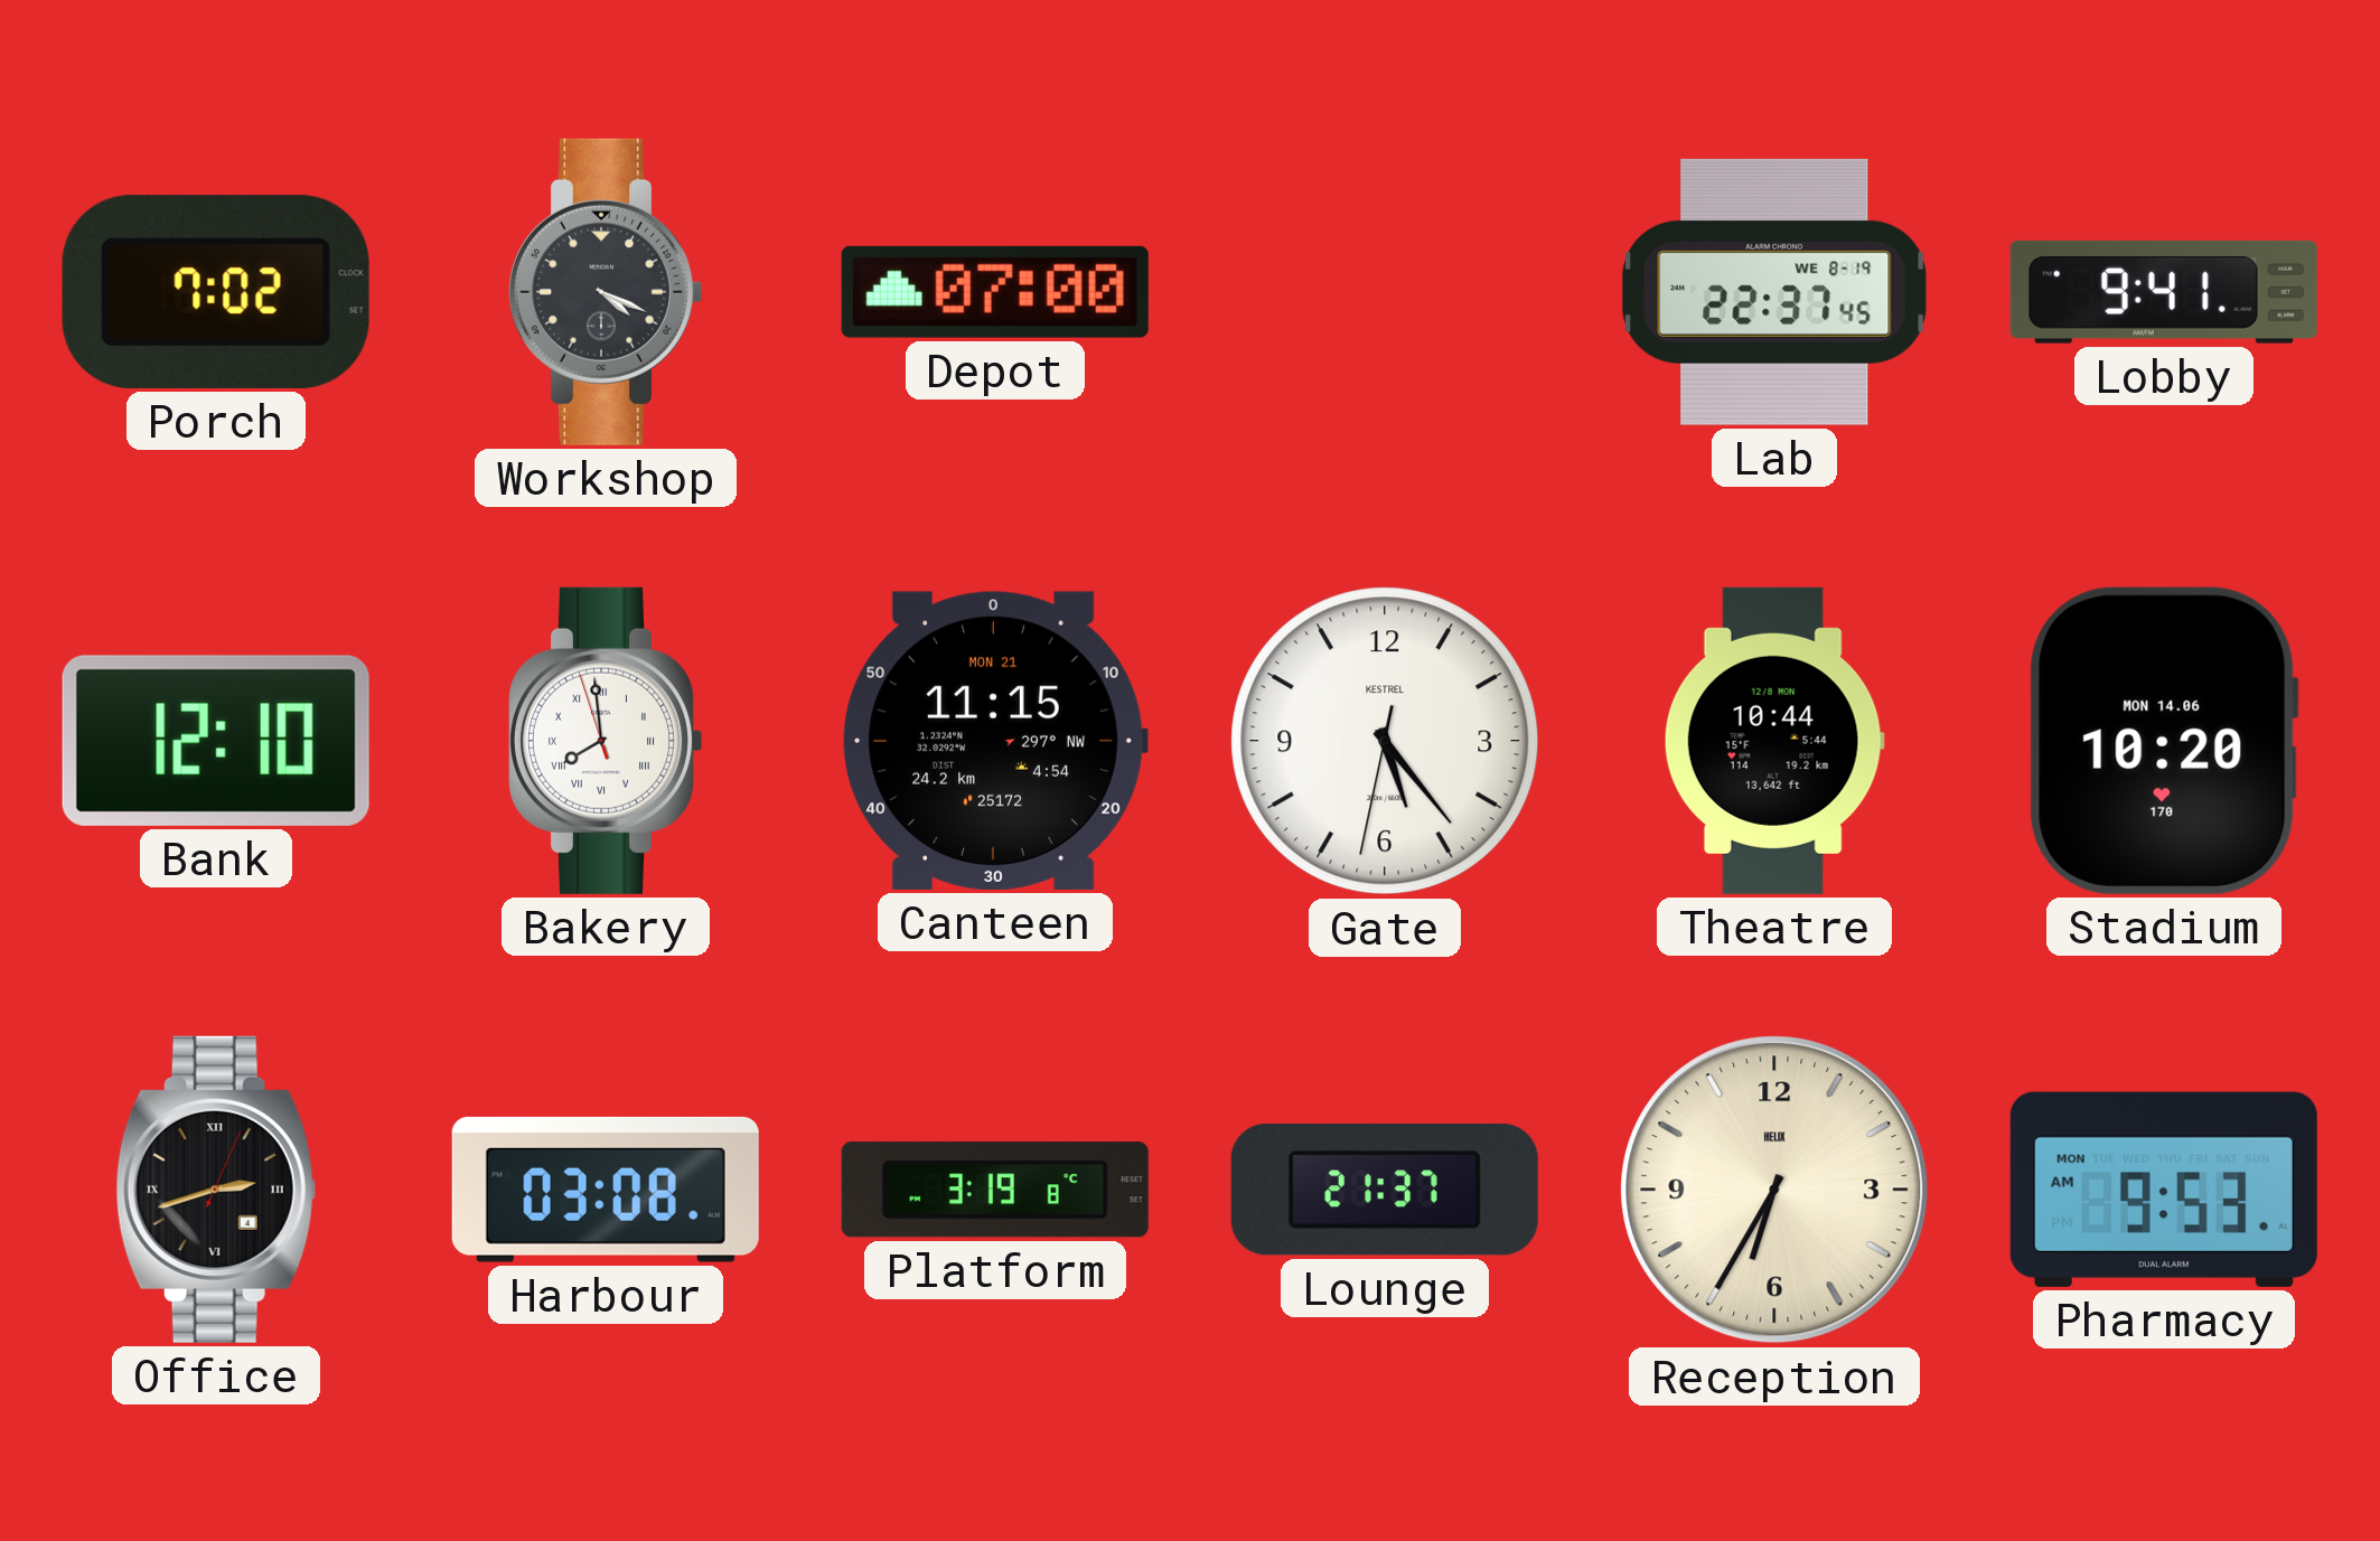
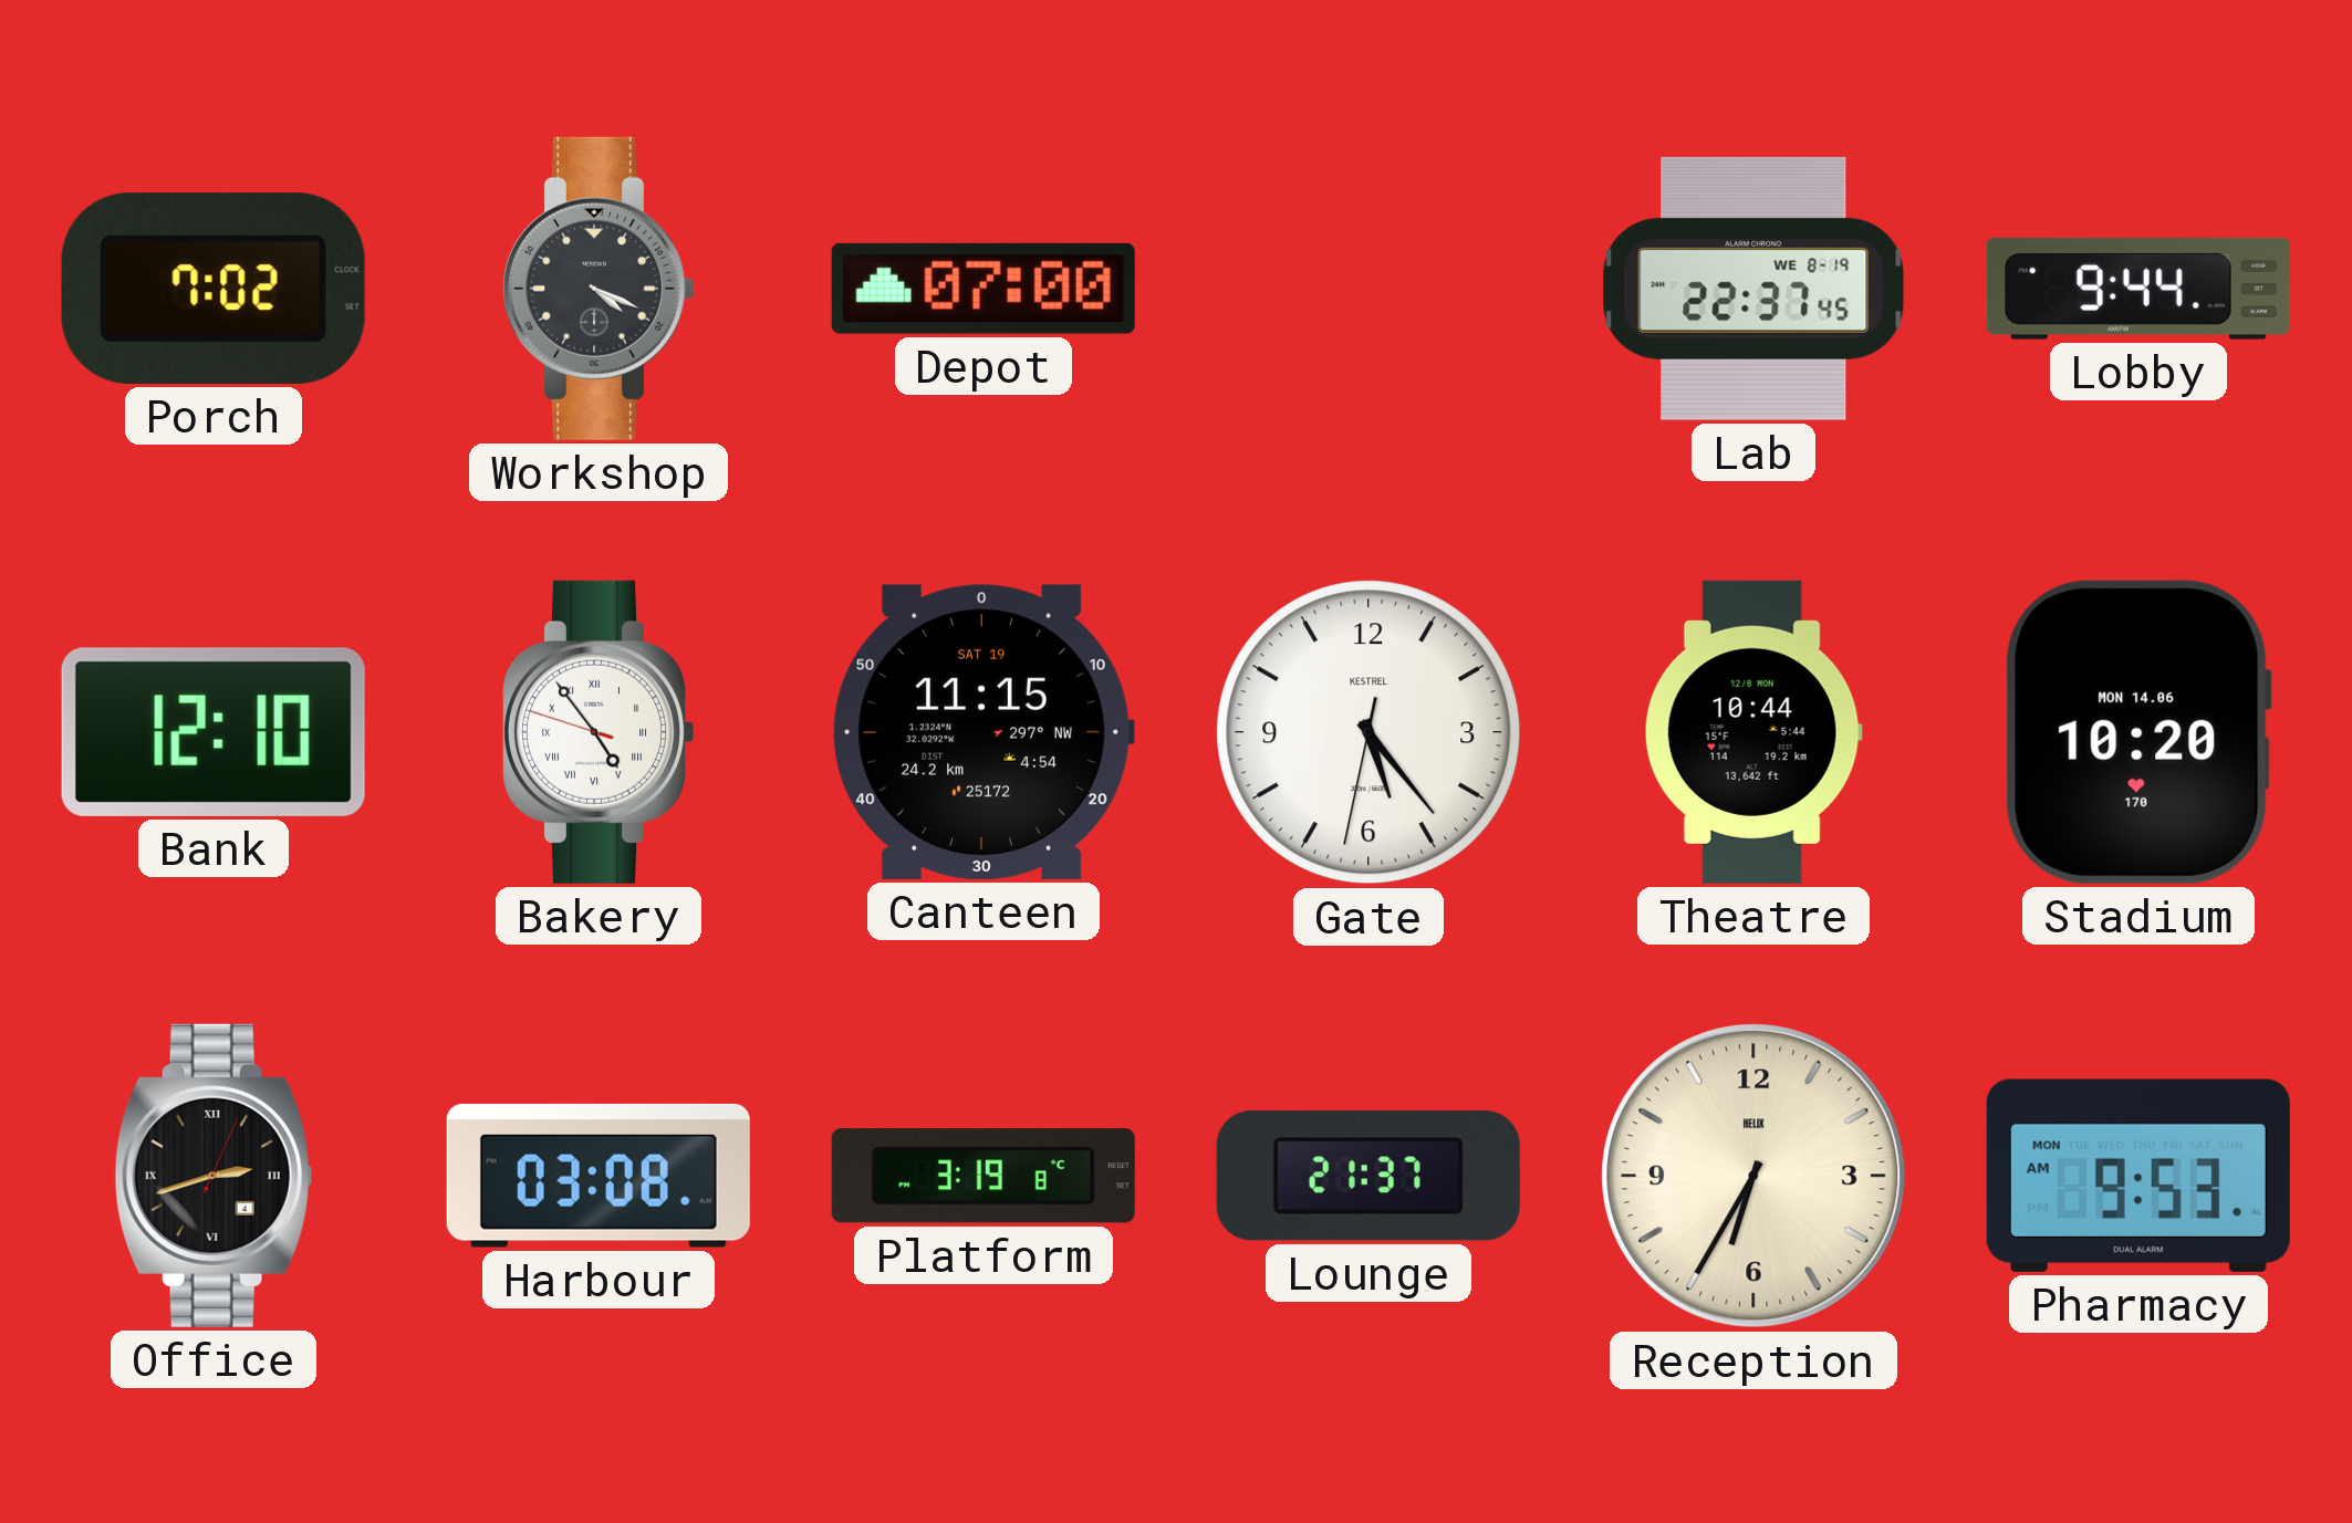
Lobby: 9:41 -> 9:44
Bakery: 7:58 -> 4:53
Canteen date: MON 21 -> SAT 19
